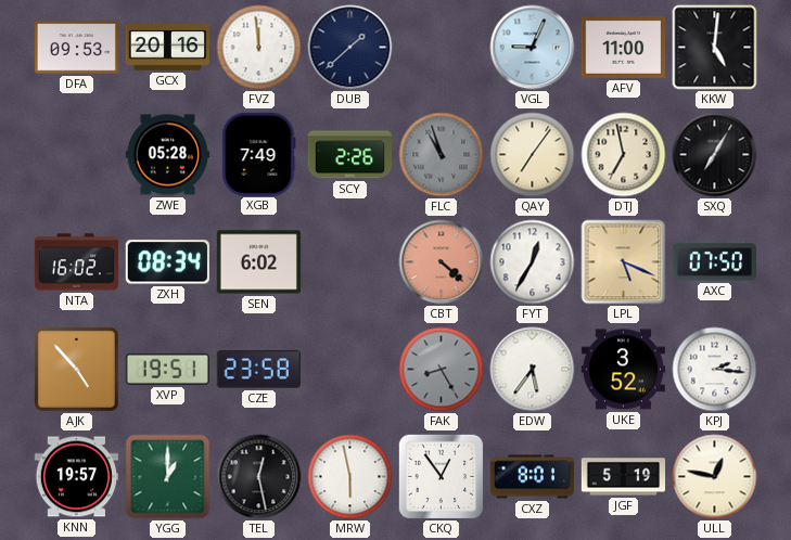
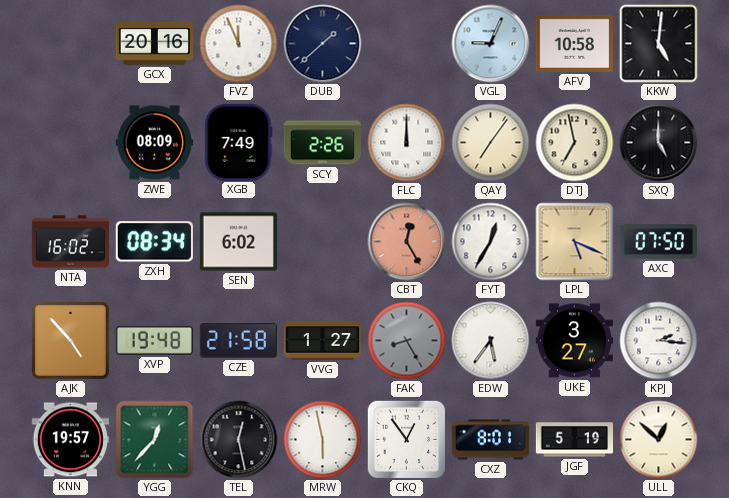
DFA: 09:53 -> none
FVZ: 11:59 -> 11:56
AFV: 11:00 -> 10:58
ZWE: 05:28 -> 08:09
FLC: 10:57 -> 12:00
FLC dial: grey -> white
SXQ: 7:05 -> 5:00
CBT: 4:22 -> 12:25
XVP: 19:51 -> 19:48
CZE: 23:58 -> 21:58
VVG: none -> 1:27
UKE: 3:52 -> 3:27
YGG: 1:00 -> 12:37
ULL: 12:47 -> 12:52
